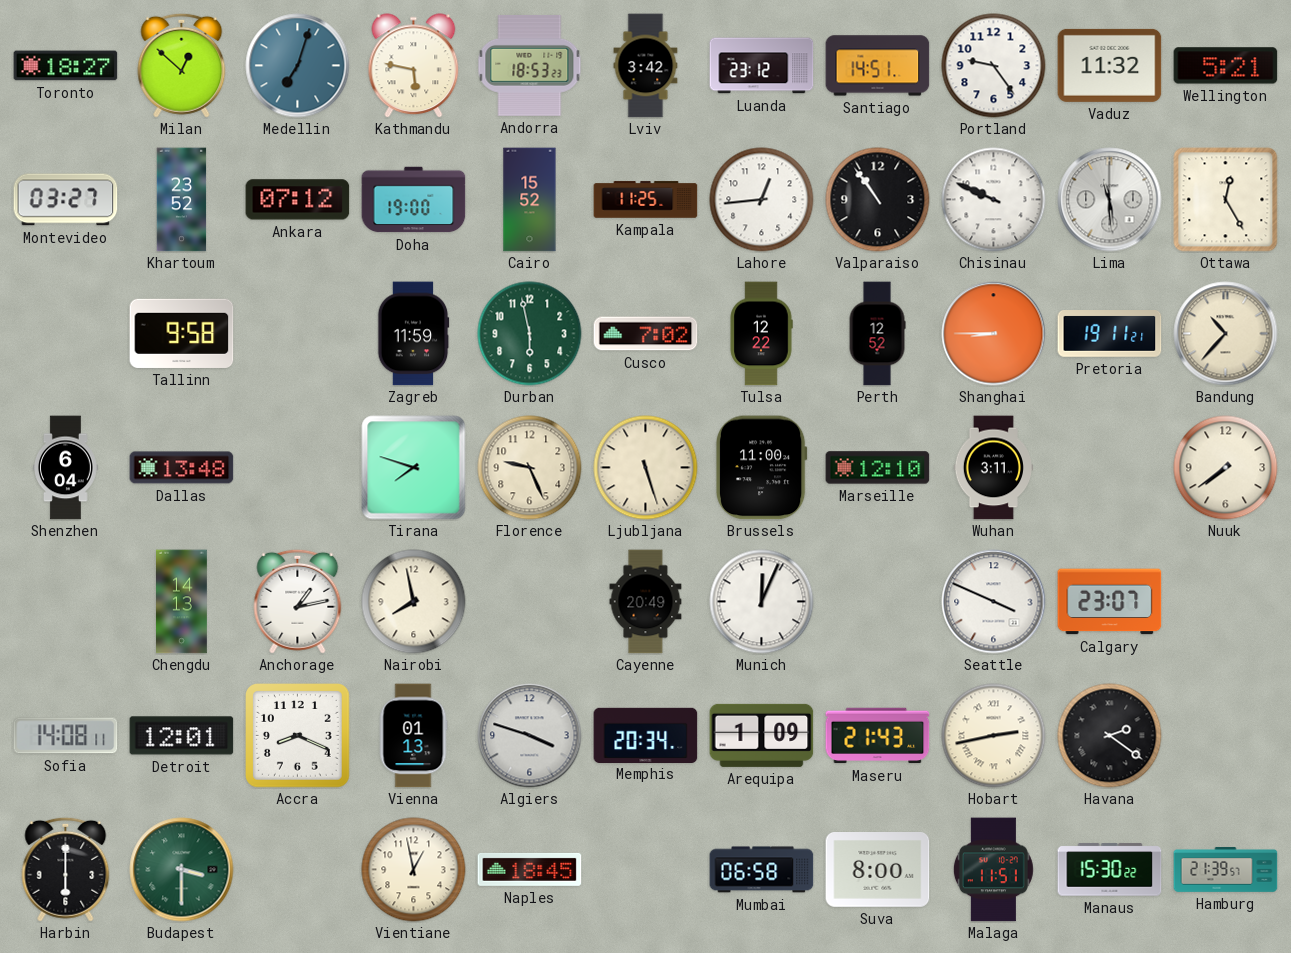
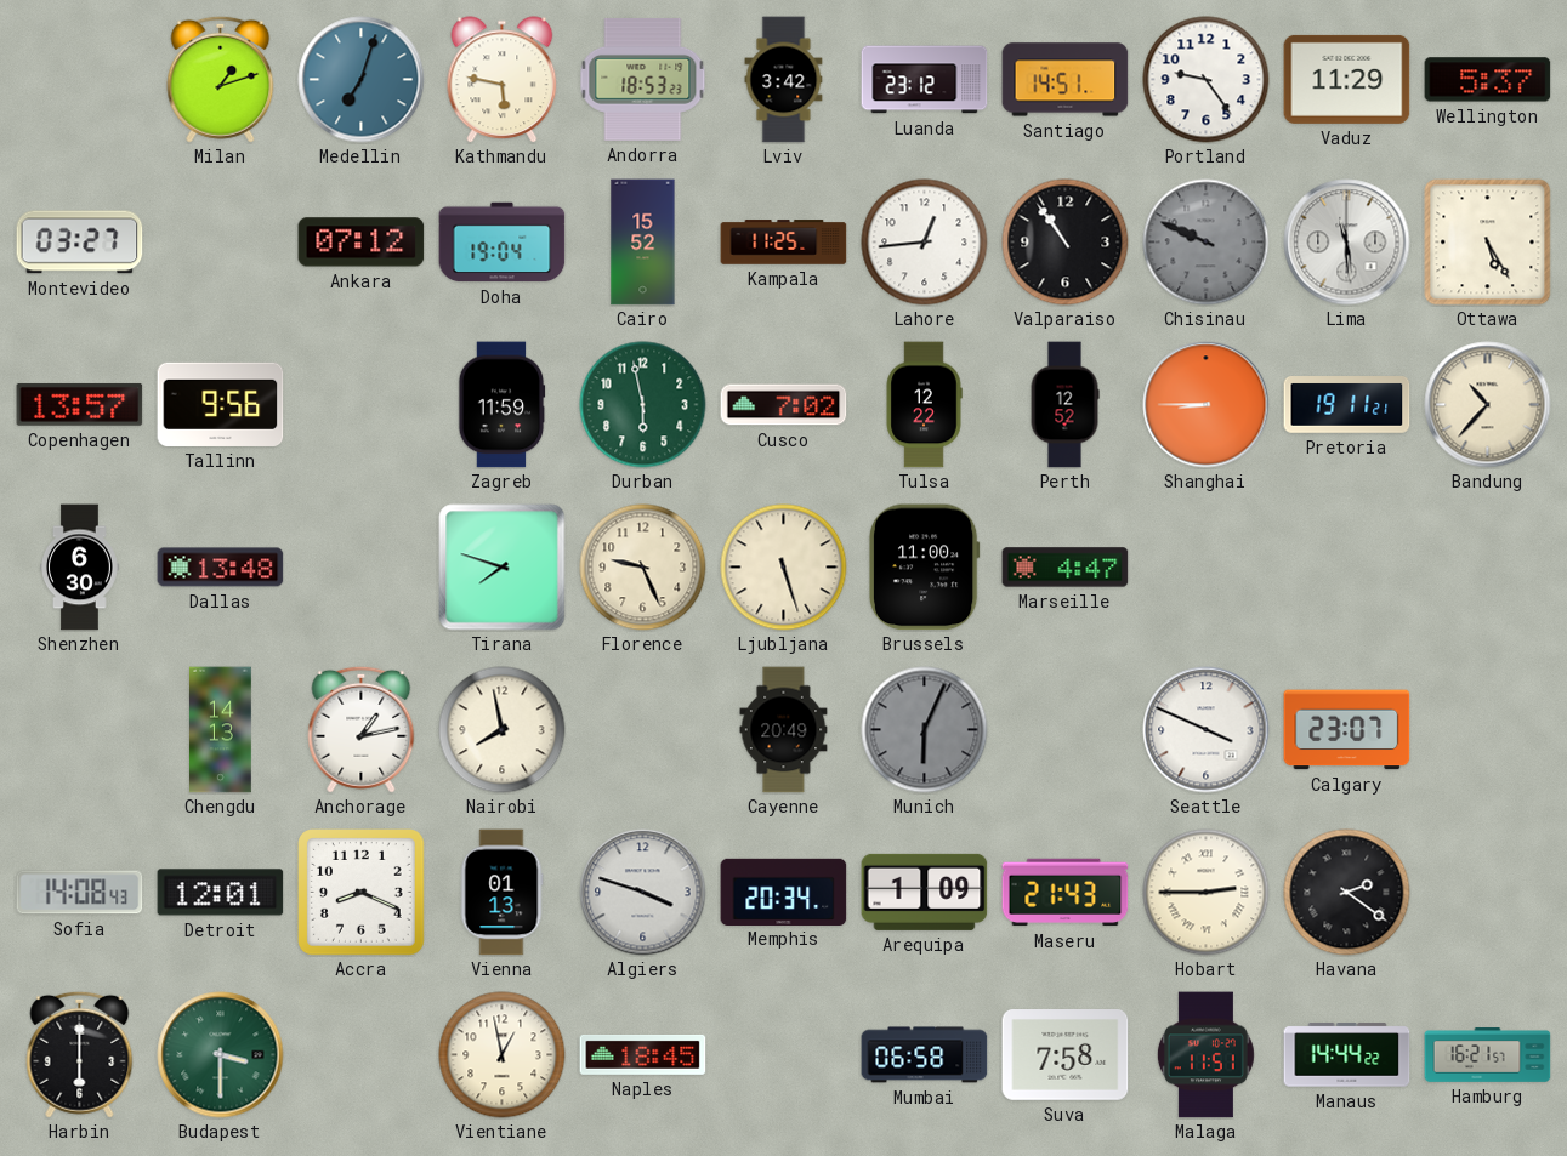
Toronto: 18:27 -> none
Milan: 12:52 -> 1:12
Vaduz: 11:32 -> 11:29
Wellington: 5:21 -> 5:37
Khartoum: 23:52 -> none
Doha: 19:00 -> 19:04
Chisinau dial: white -> grey
Ottawa: 12:25 -> 5:25
Copenhagen: none -> 13:57
Tallinn: 9:58 -> 9:56
Shenzhen: 6:04 -> 6:30
Marseille: 12:10 -> 4:47
Wuhan: 3:11 -> none
Nuuk: 7:39 -> none
Munich: 12:04 -> 6:04
Munich dial: white -> grey
Sofia: 14:08:11 -> 14:08:43
Hobart: 2:43 -> 2:45
Suva: 8:00 -> 7:58
Manaus: 15:30 -> 14:44
Hamburg: 21:39 -> 16:21
